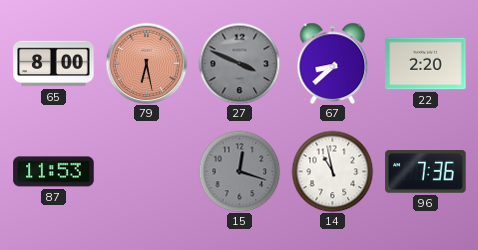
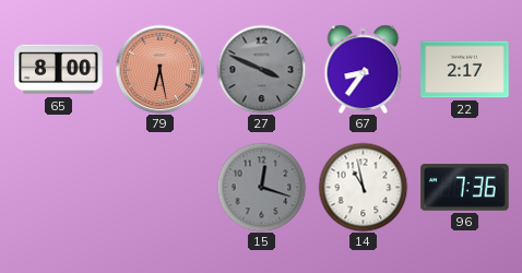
67: 8:38 -> 8:36
22: 2:20 -> 2:17
87: 11:53 -> none
